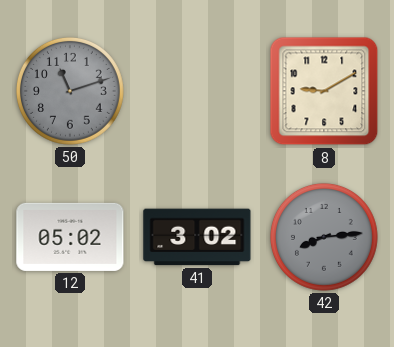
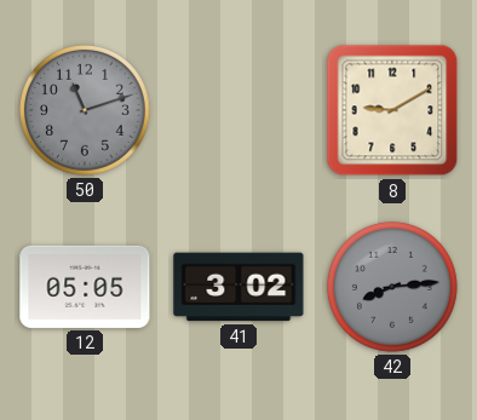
12: 05:02 -> 05:05
